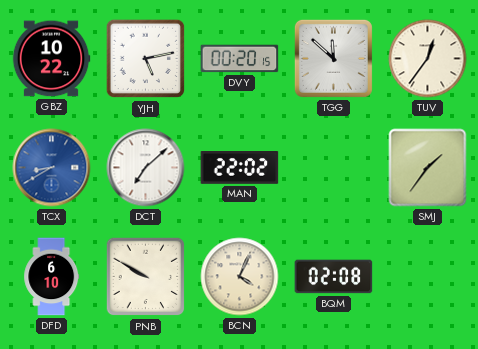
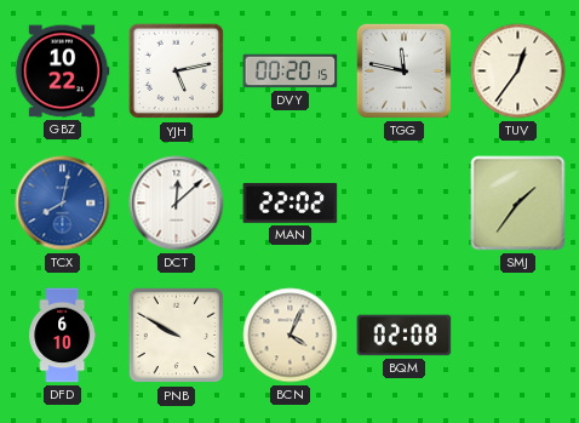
TGG: 11:52 -> 11:47
TCX: 8:40 -> 8:02
DCT: 7:08 -> 12:08
